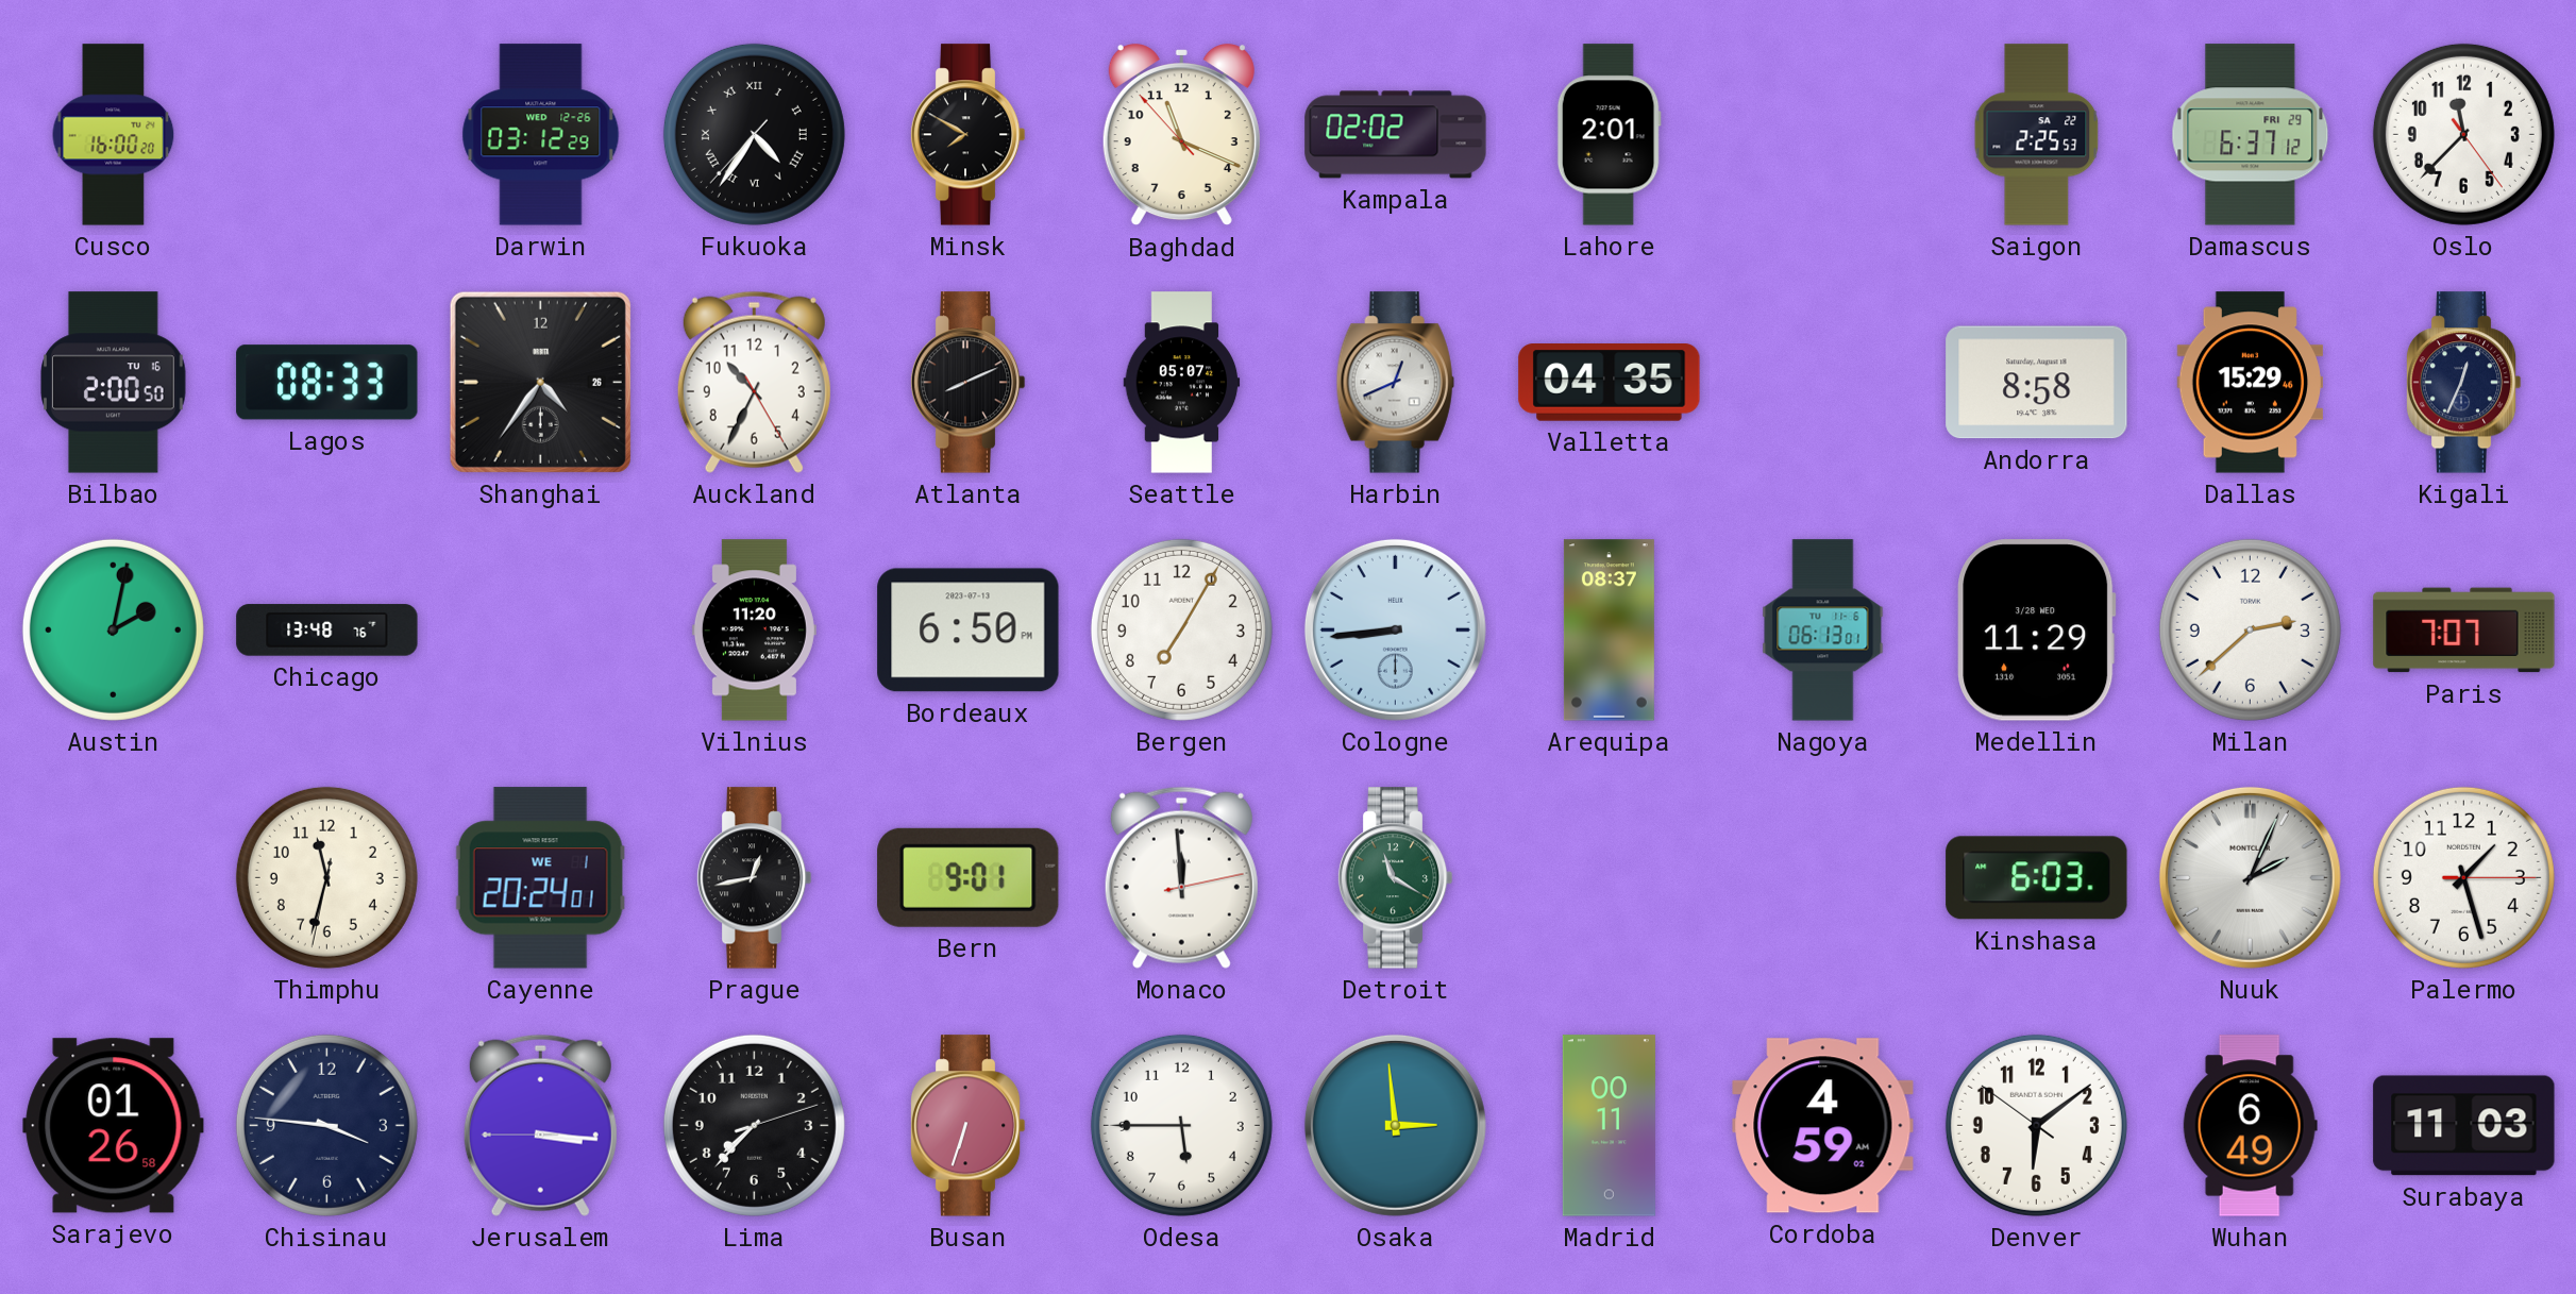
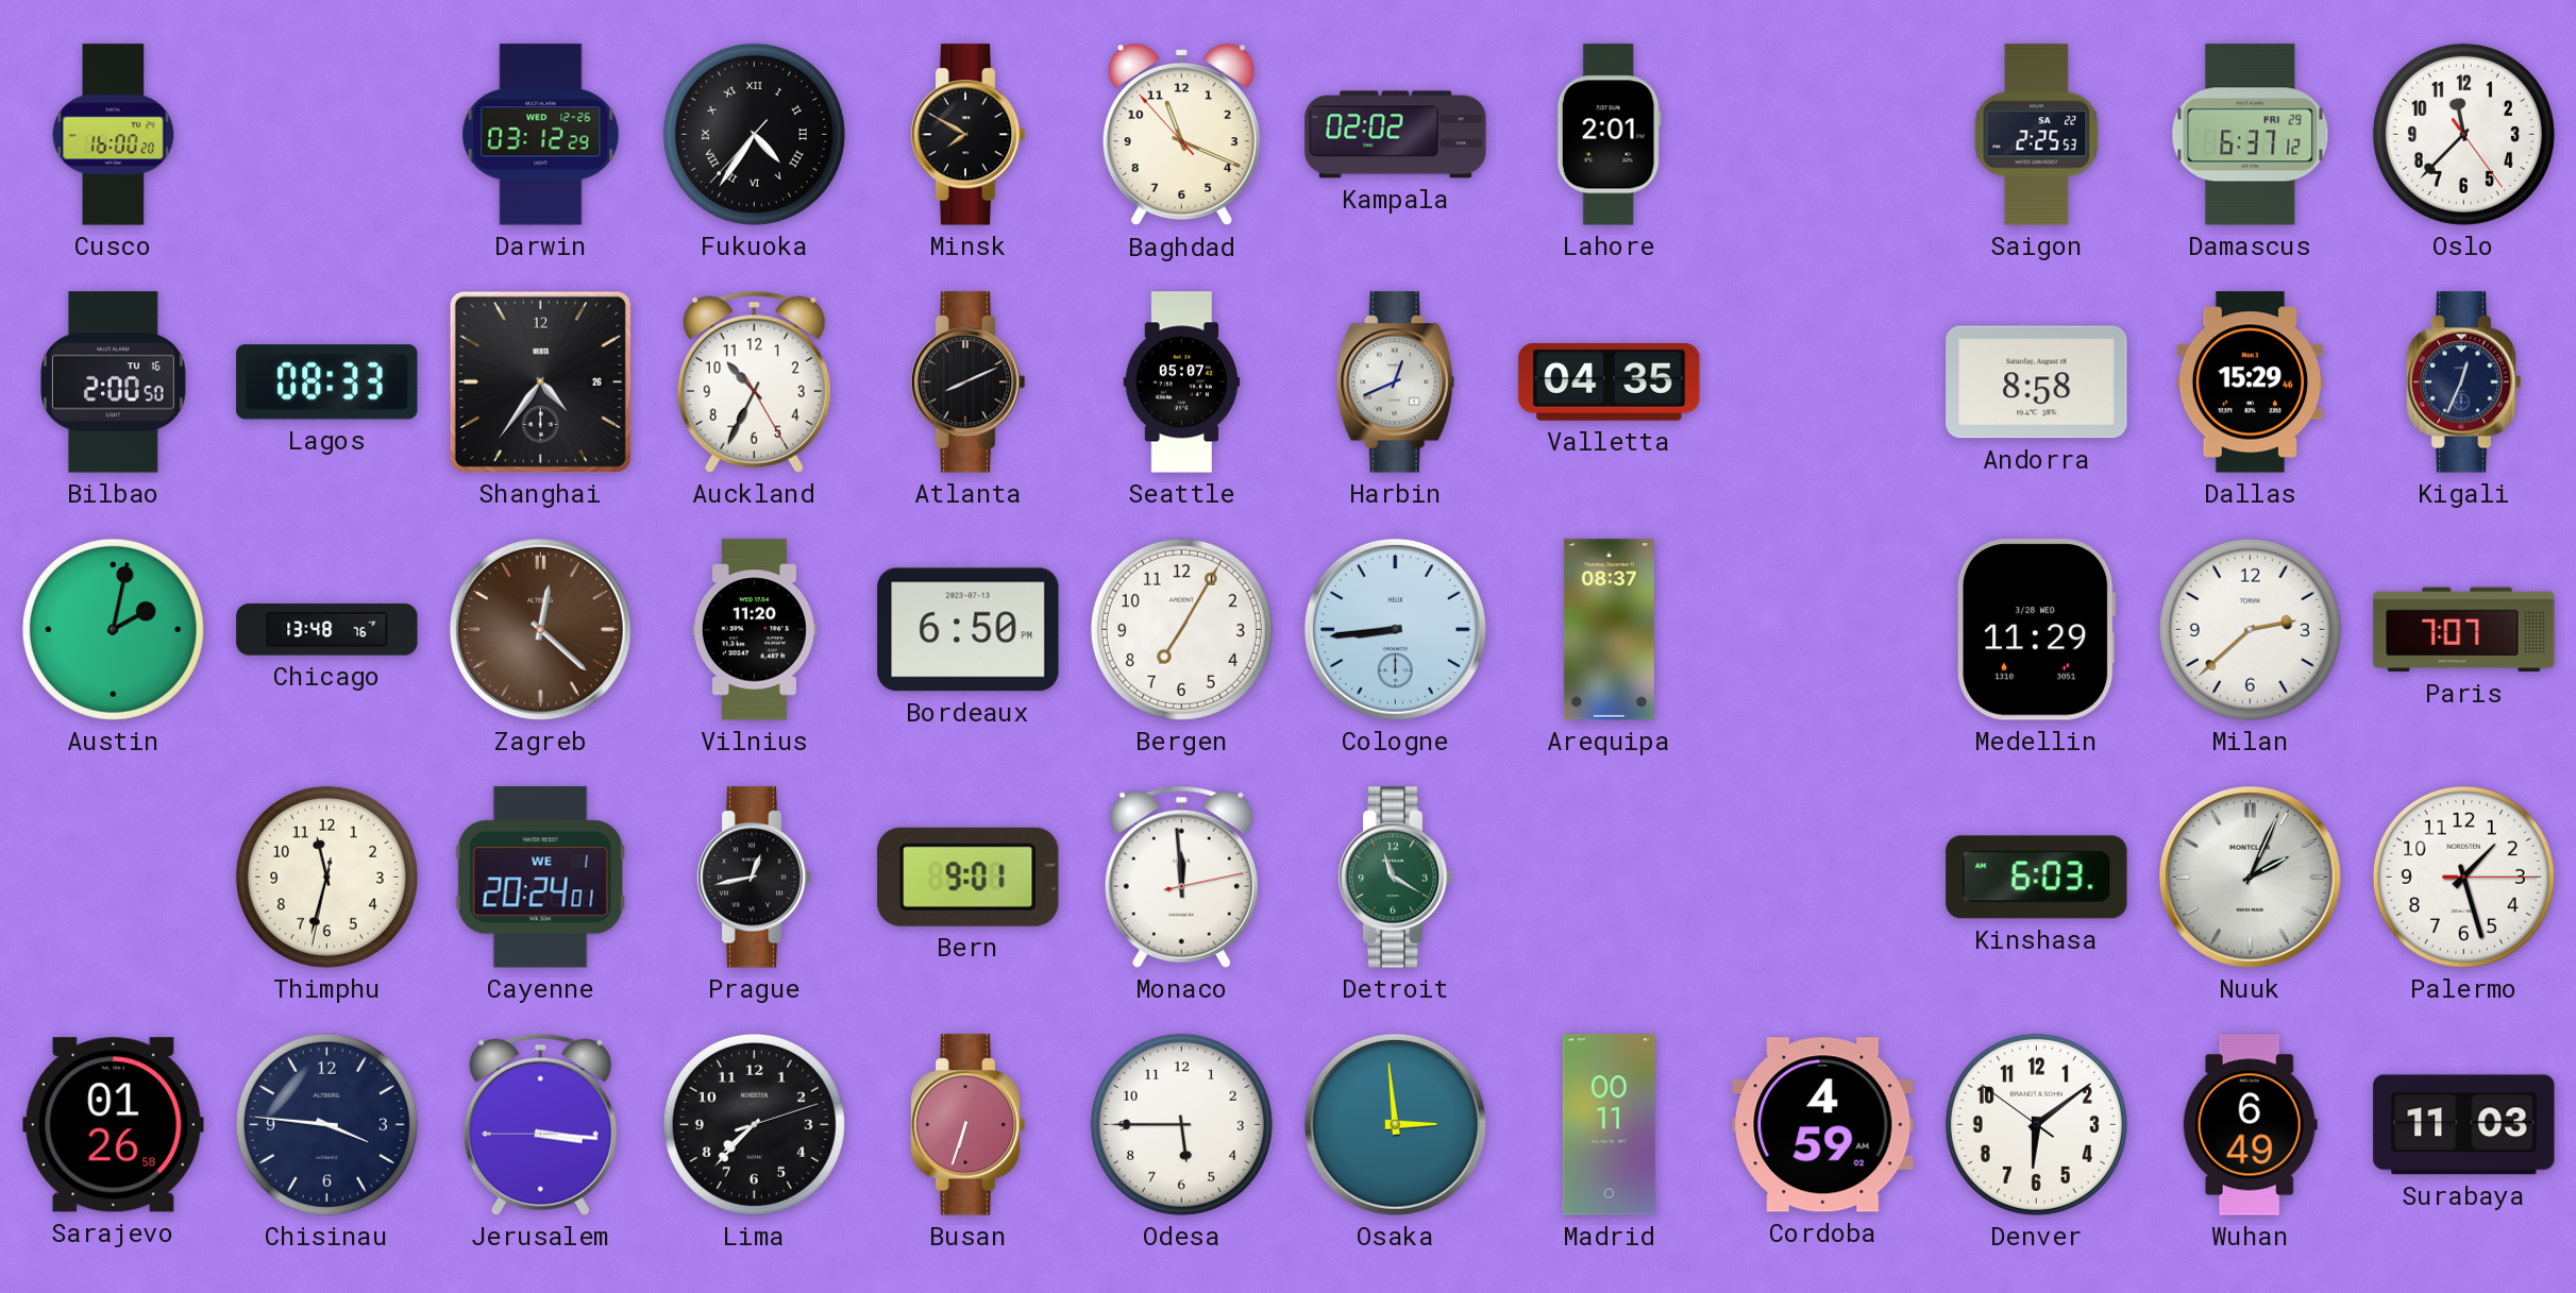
Zagreb: none -> 12:22
Nagoya: 06:13 -> none
